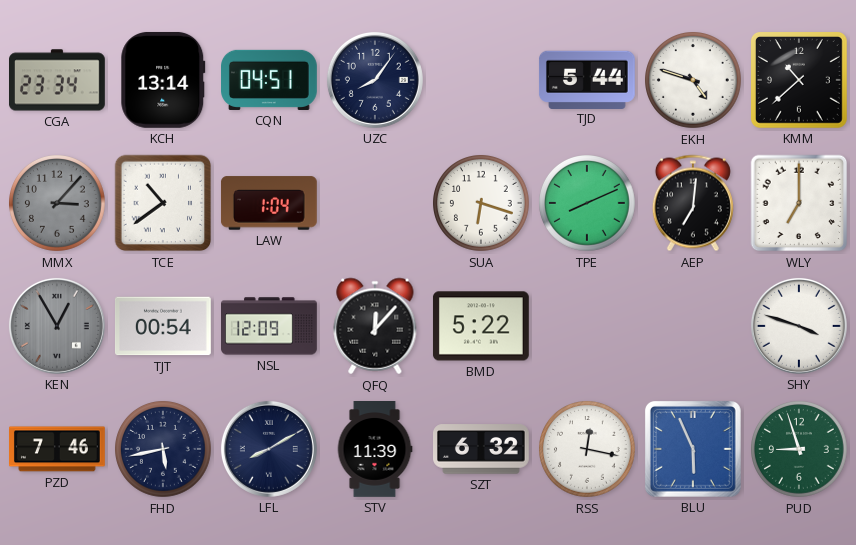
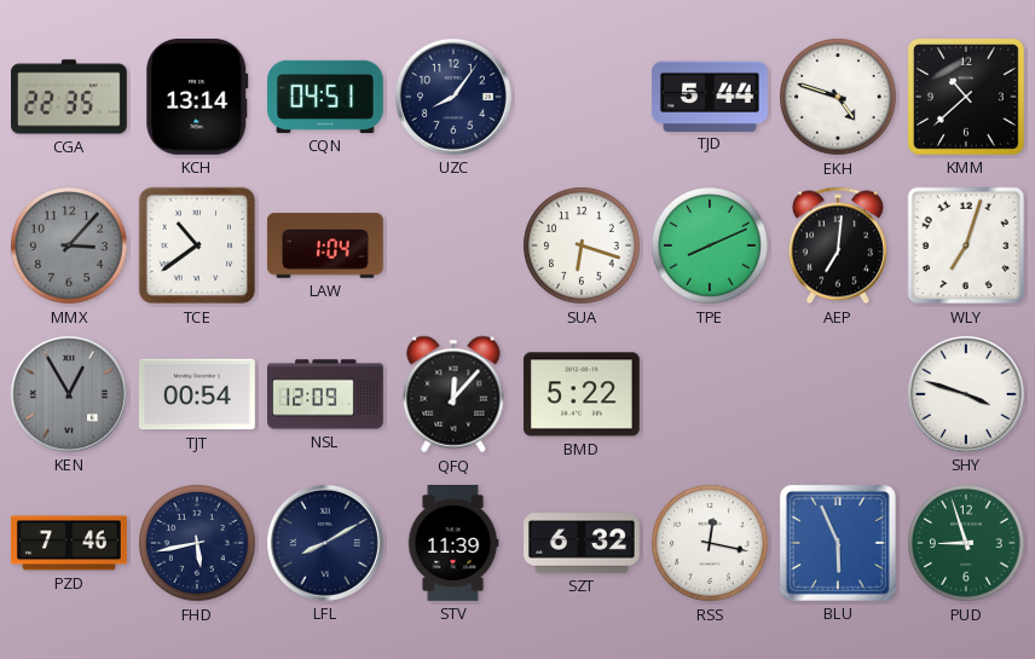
CGA: 23:34 -> 22:35
WLY: 7:00 -> 7:03
